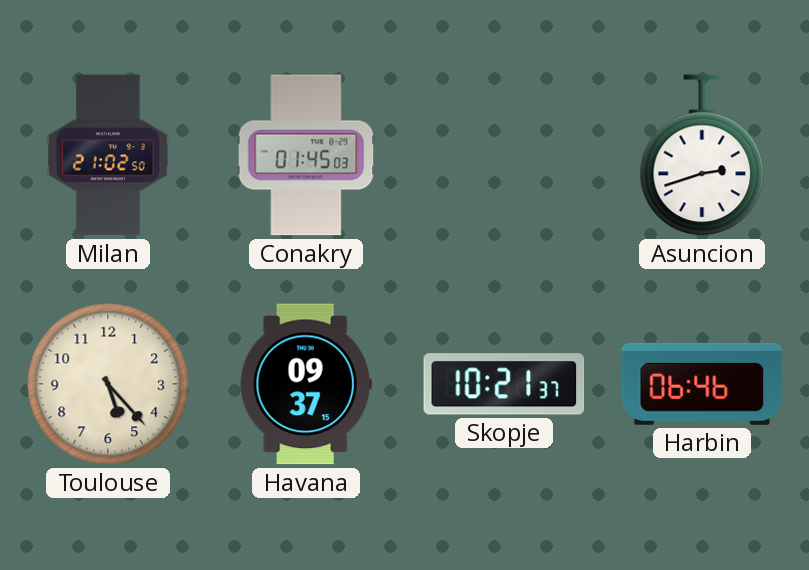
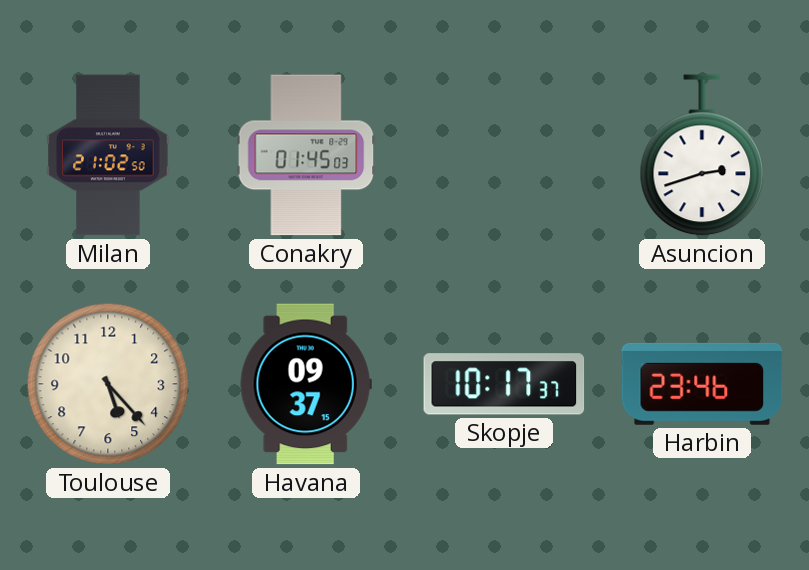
Skopje: 10:21 -> 10:17
Harbin: 06:46 -> 23:46
